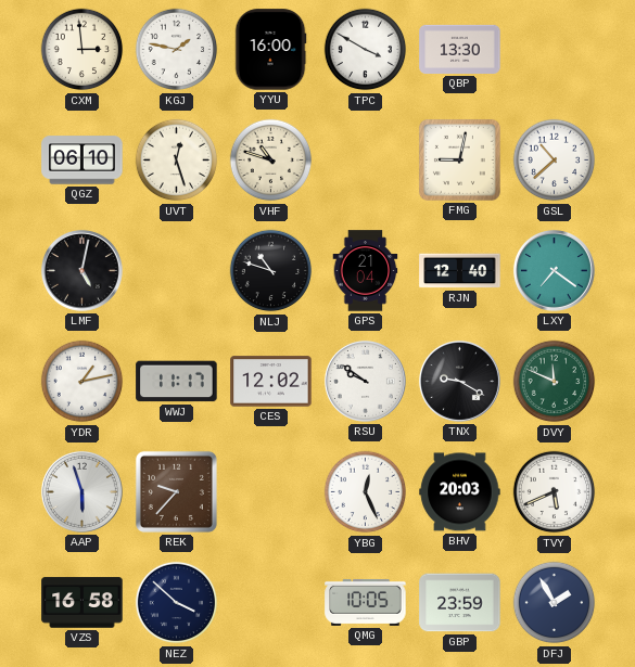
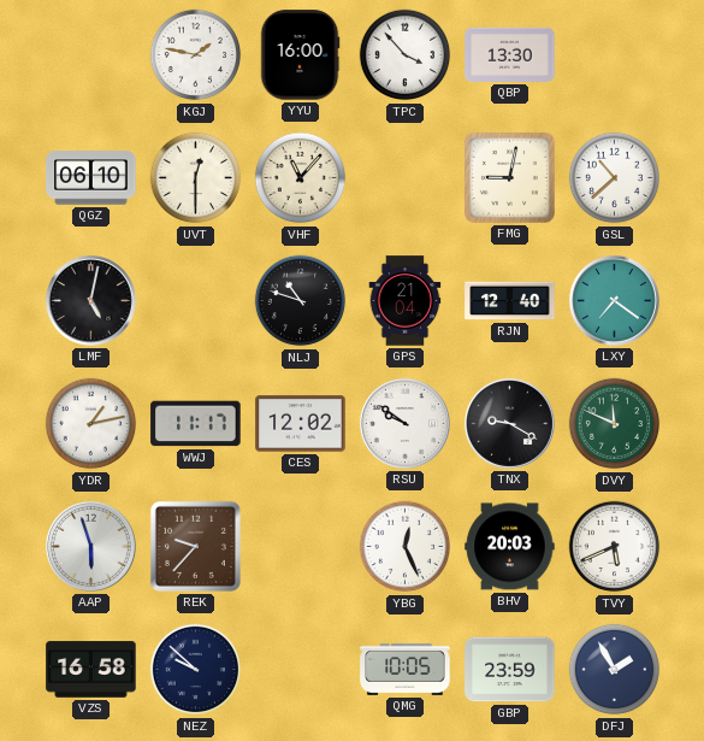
CXM: 2:59 -> none
TPC: 3:50 -> 3:53
UVT: 12:27 -> 12:30
VHF: 10:48 -> 11:07
NEZ: 3:52 -> 9:52
